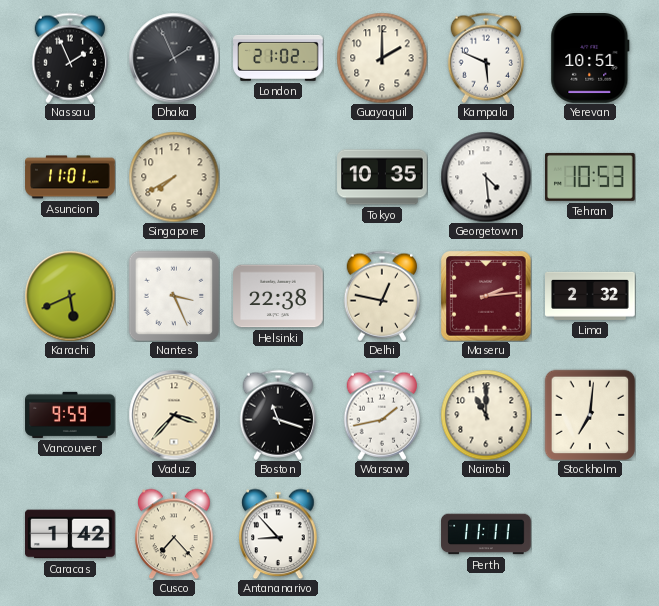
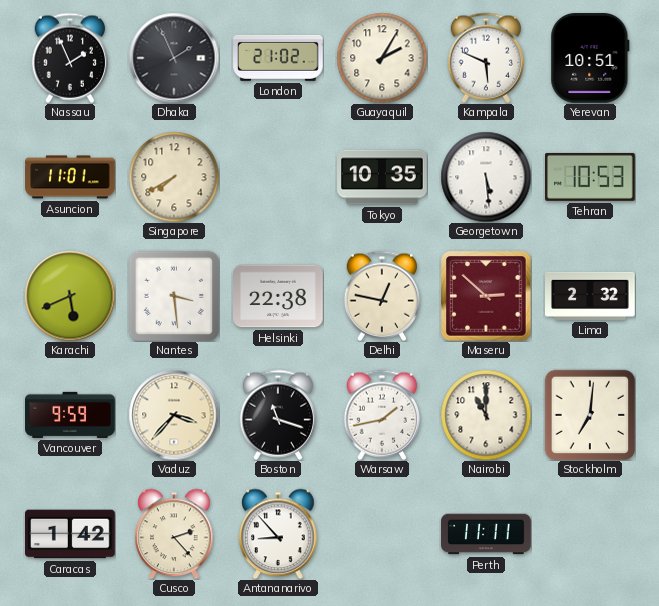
Guayaquil: 2:00 -> 2:05
Georgetown: 4:29 -> 5:29
Nantes: 3:26 -> 3:29
Maseru: 2:14 -> 2:52
Cusco: 7:23 -> 2:23
